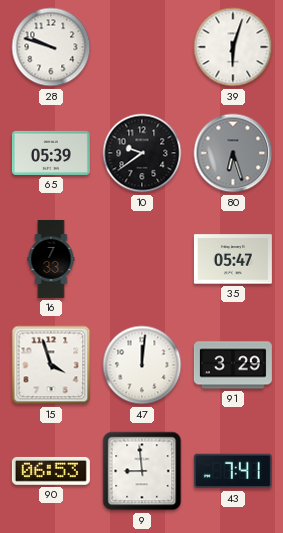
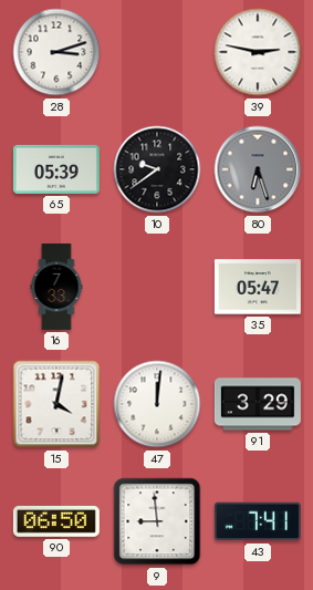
28: 9:48 -> 3:12
39: 6:03 -> 2:47
15: 3:57 -> 4:02
90: 06:53 -> 06:50
